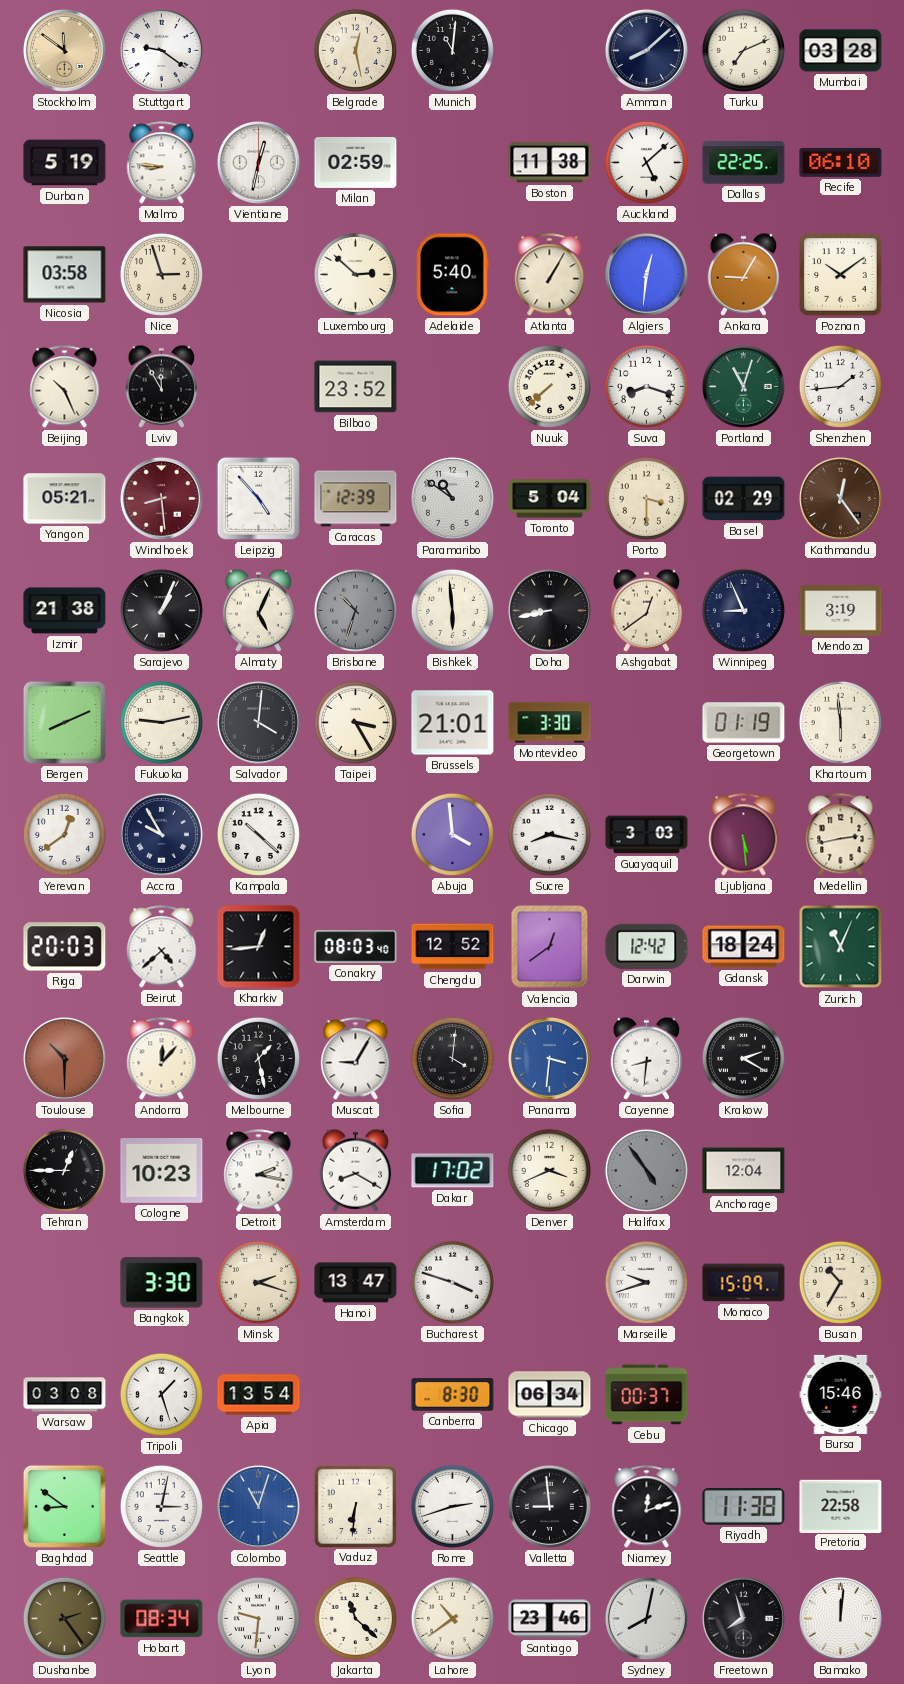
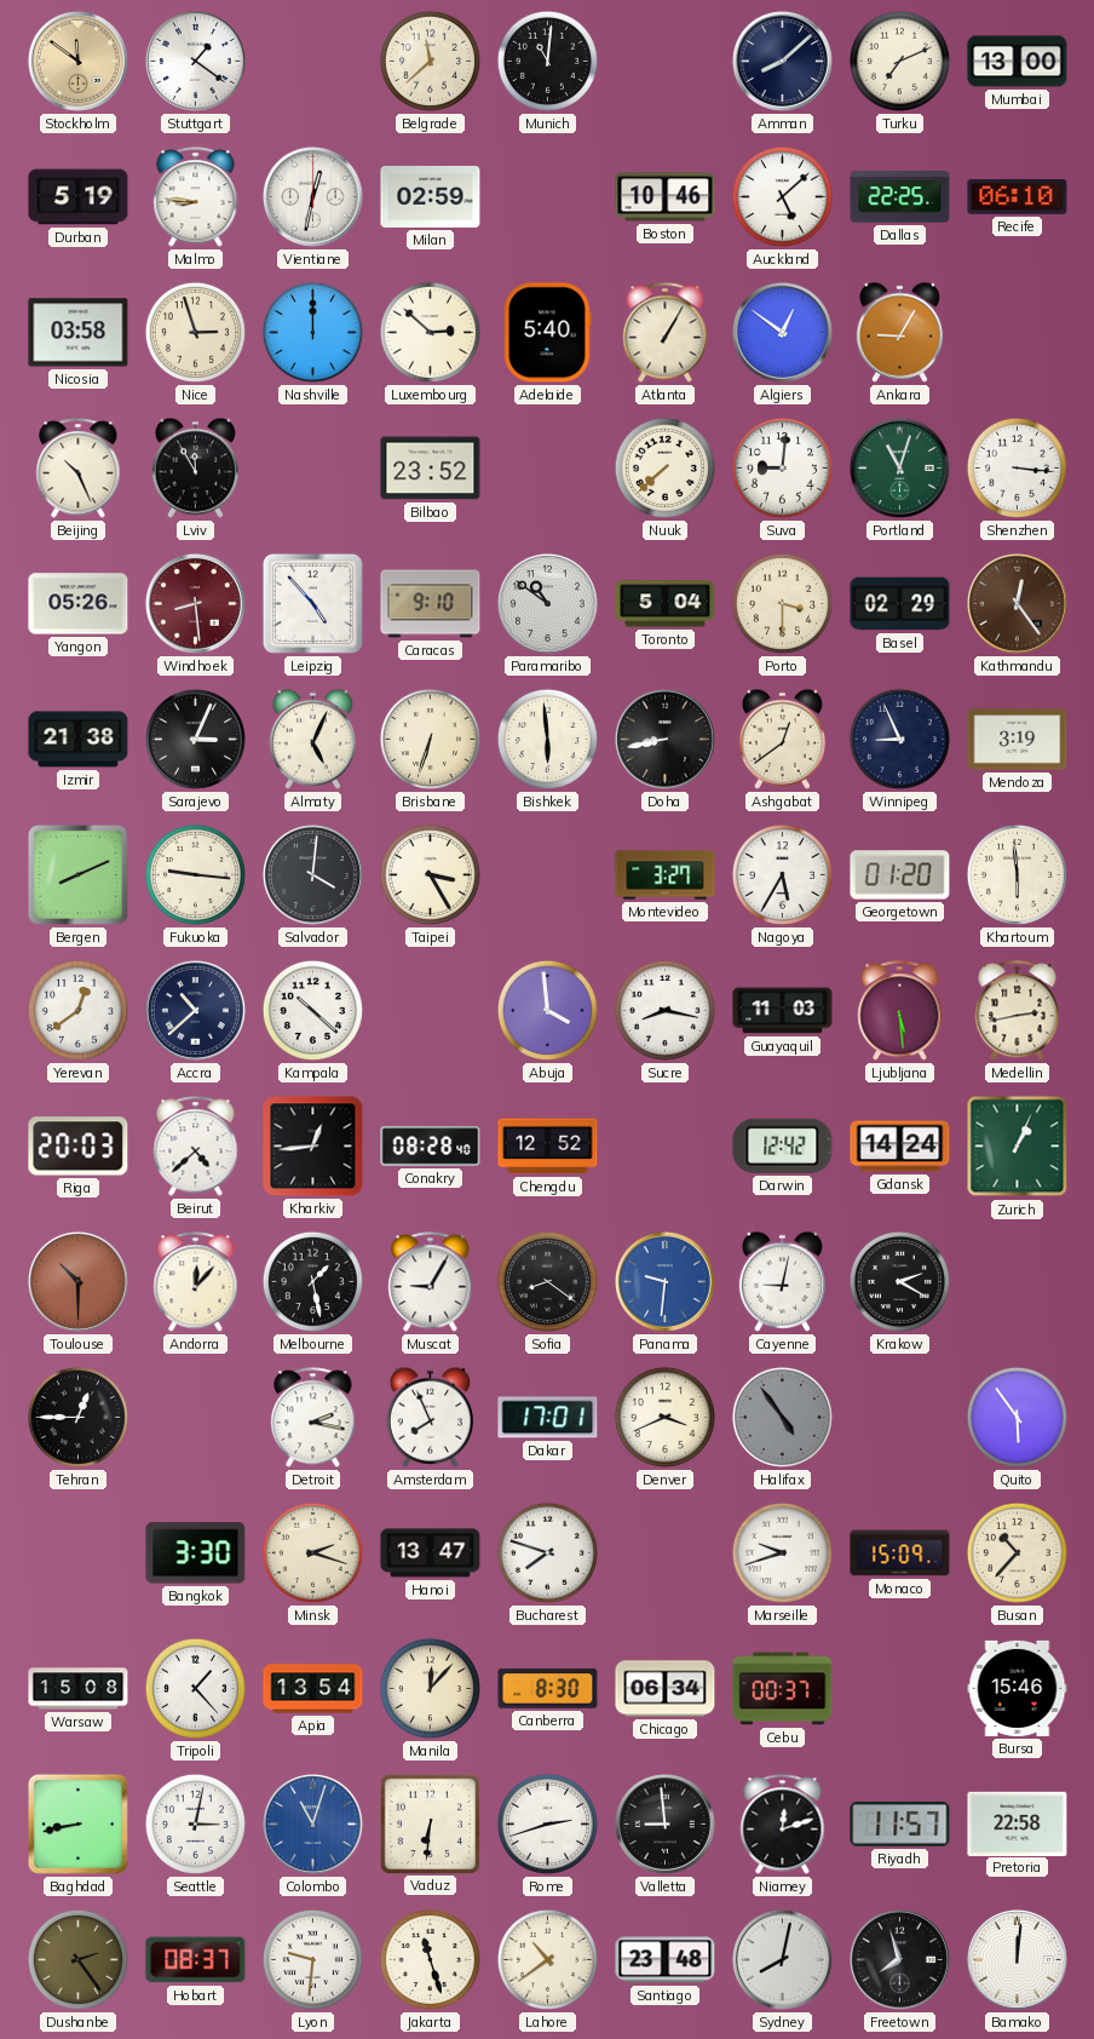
Stuttgart: 9:21 -> 1:21
Belgrade: 12:28 -> 11:38
Mumbai: 03:28 -> 13:00
Boston: 11:38 -> 10:46
Nashville: none -> 12:00
Algiers: 12:31 -> 12:51
Poznan: 10:09 -> none
Suva: 8:18 -> 9:01
Shenzhen: 1:44 -> 3:16
Yangon: 05:21 -> 05:26
Caracas: 12:39 -> 9:10
Sarajevo: 1:04 -> 3:04
Brisbane: 10:33 -> 6:33
Brisbane dial: grey -> cream
Fukuoka: 9:13 -> 9:16
Brussels: 21:01 -> none
Montevideo: 3:30 -> 3:27
Nagoya: none -> 5:35
Georgetown: 01:19 -> 01:20
Accra: 9:55 -> 10:38
Guayaquil: 3:03 -> 11:03
Conakry: 08:03 -> 08:28
Valencia: 12:39 -> none
Gdansk: 18:24 -> 14:24
Zurich: 11:04 -> 1:04
Sofia: 4:01 -> 8:21
Panama: 3:31 -> 9:31
Cayenne: 8:31 -> 9:02
Cologne: 10:23 -> none
Amsterdam: 8:20 -> 7:56
Dakar: 17:02 -> 17:01
Anchorage: 12:04 -> none
Quito: none -> 5:54
Bucharest: 3:48 -> 7:48
Busan: 10:35 -> 10:37
Warsaw: 03:08 -> 15:08
Tripoli: 1:27 -> 1:23
Manila: none -> 12:07
Baghdad: 8:51 -> 8:43
Riyadh: 11:38 -> 11:57
Hobart: 08:34 -> 08:37
Jakarta: 11:22 -> 11:27
Santiago: 23:46 -> 23:48
